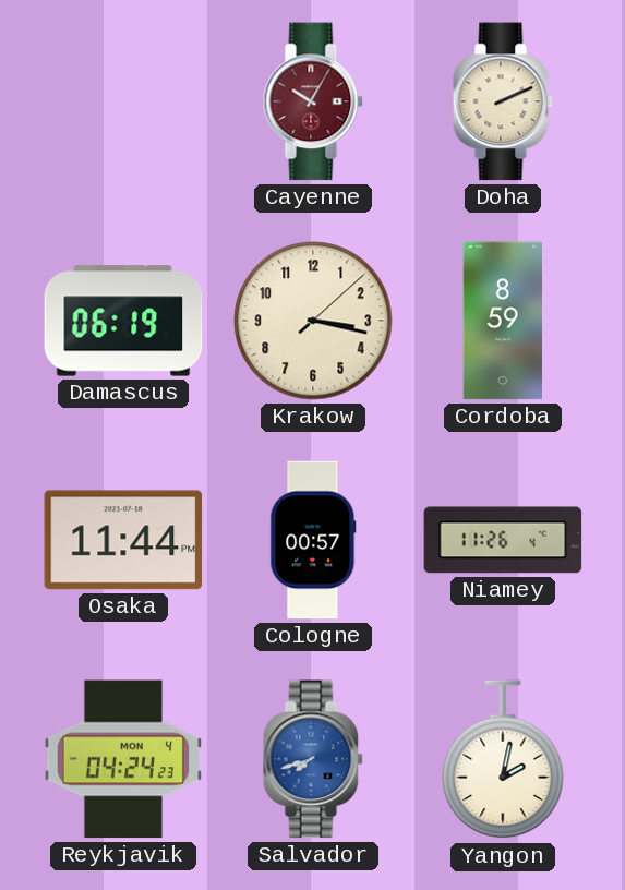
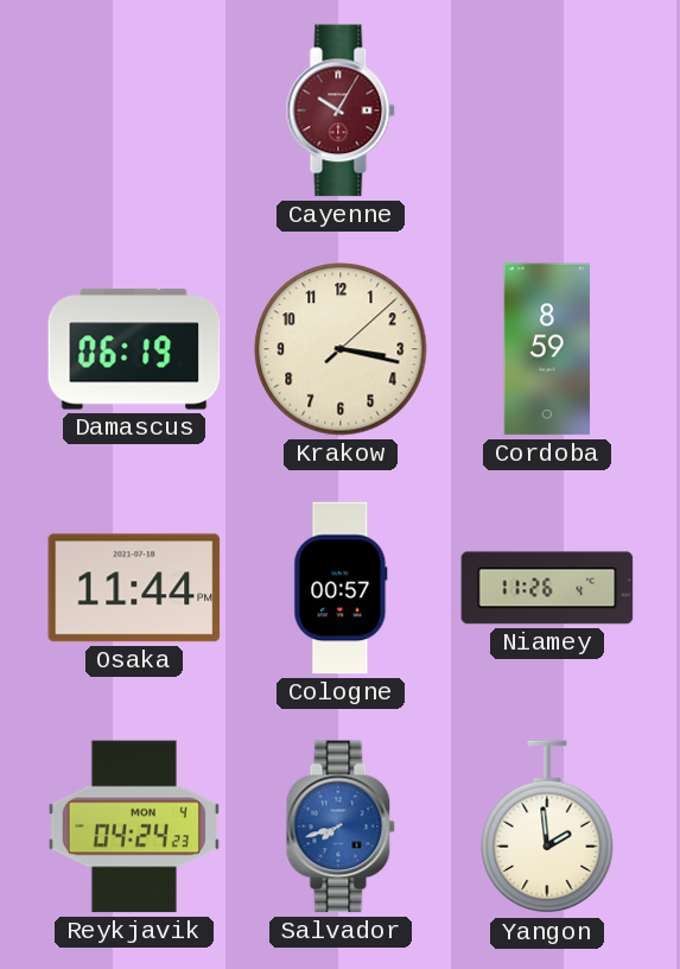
Doha: 2:11 -> none
Yangon: 2:02 -> 1:59
